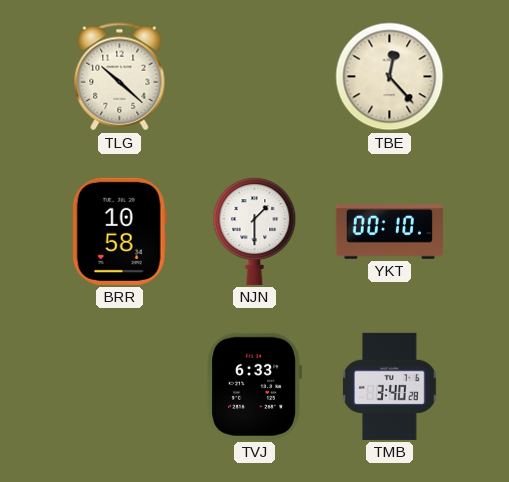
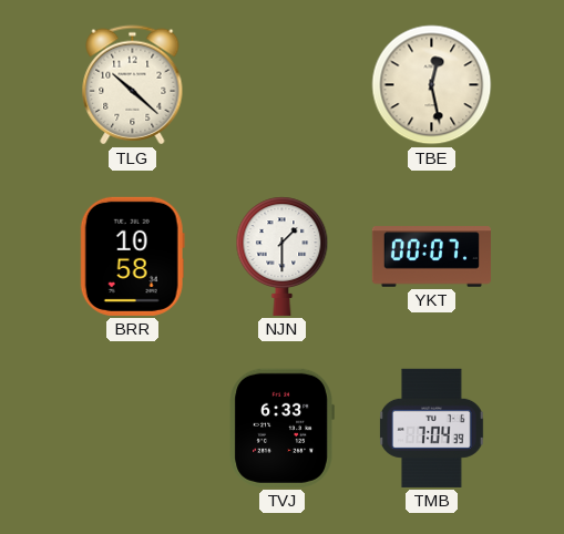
TBE: 12:23 -> 12:28
YKT: 00:10 -> 00:07
TMB: 3:40 -> 7:04
